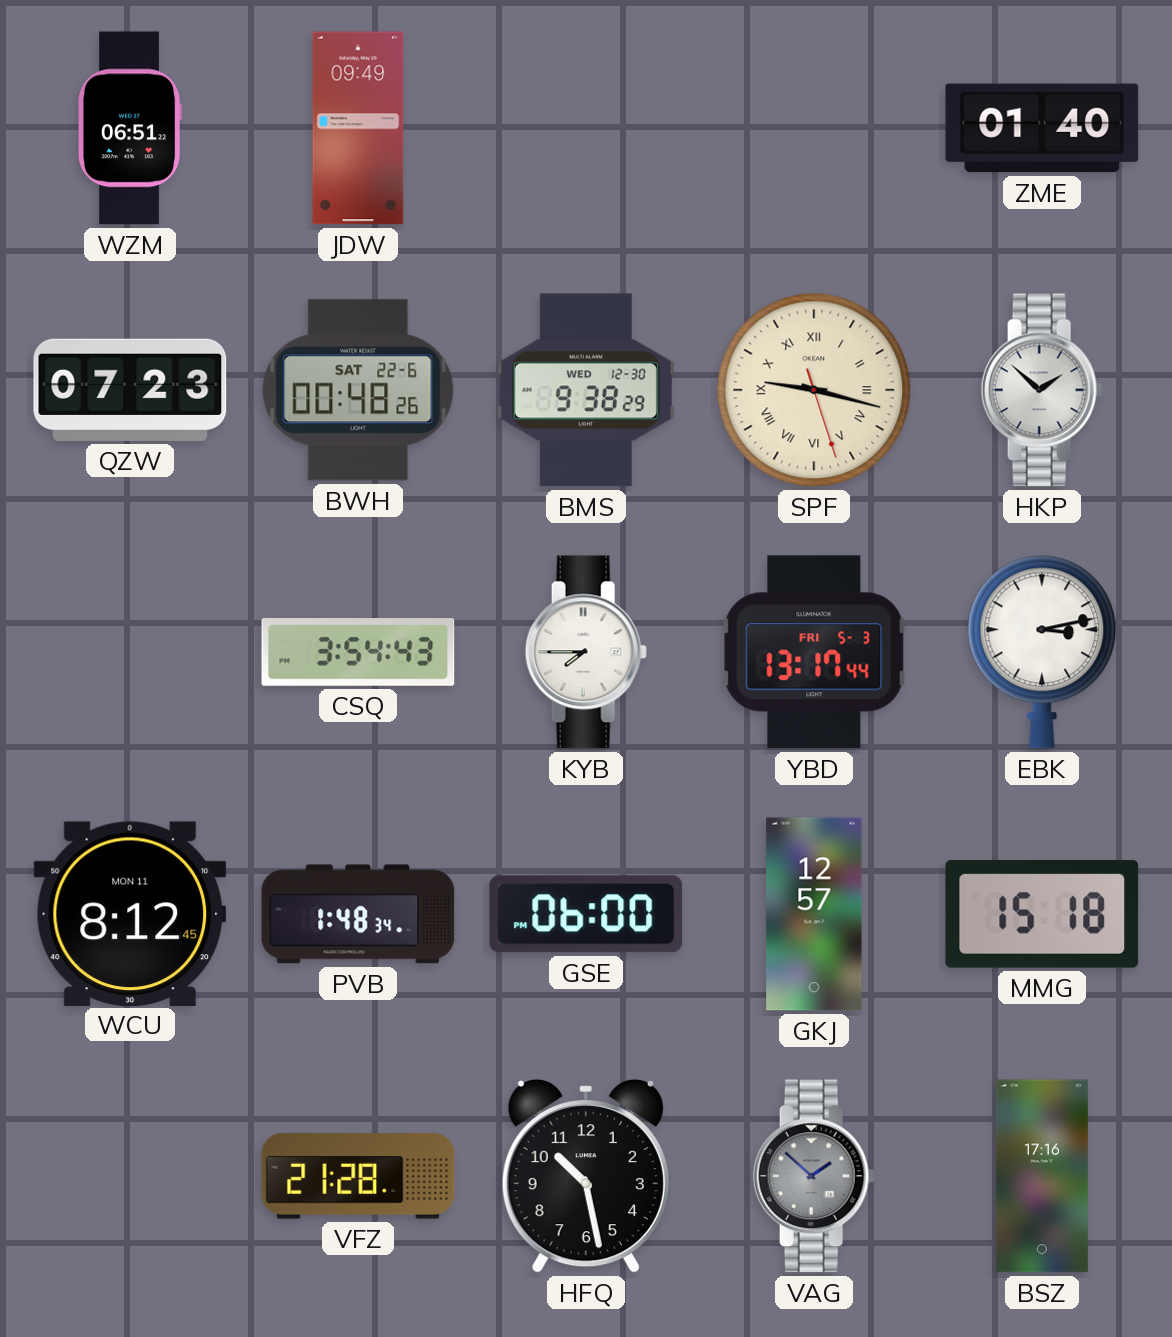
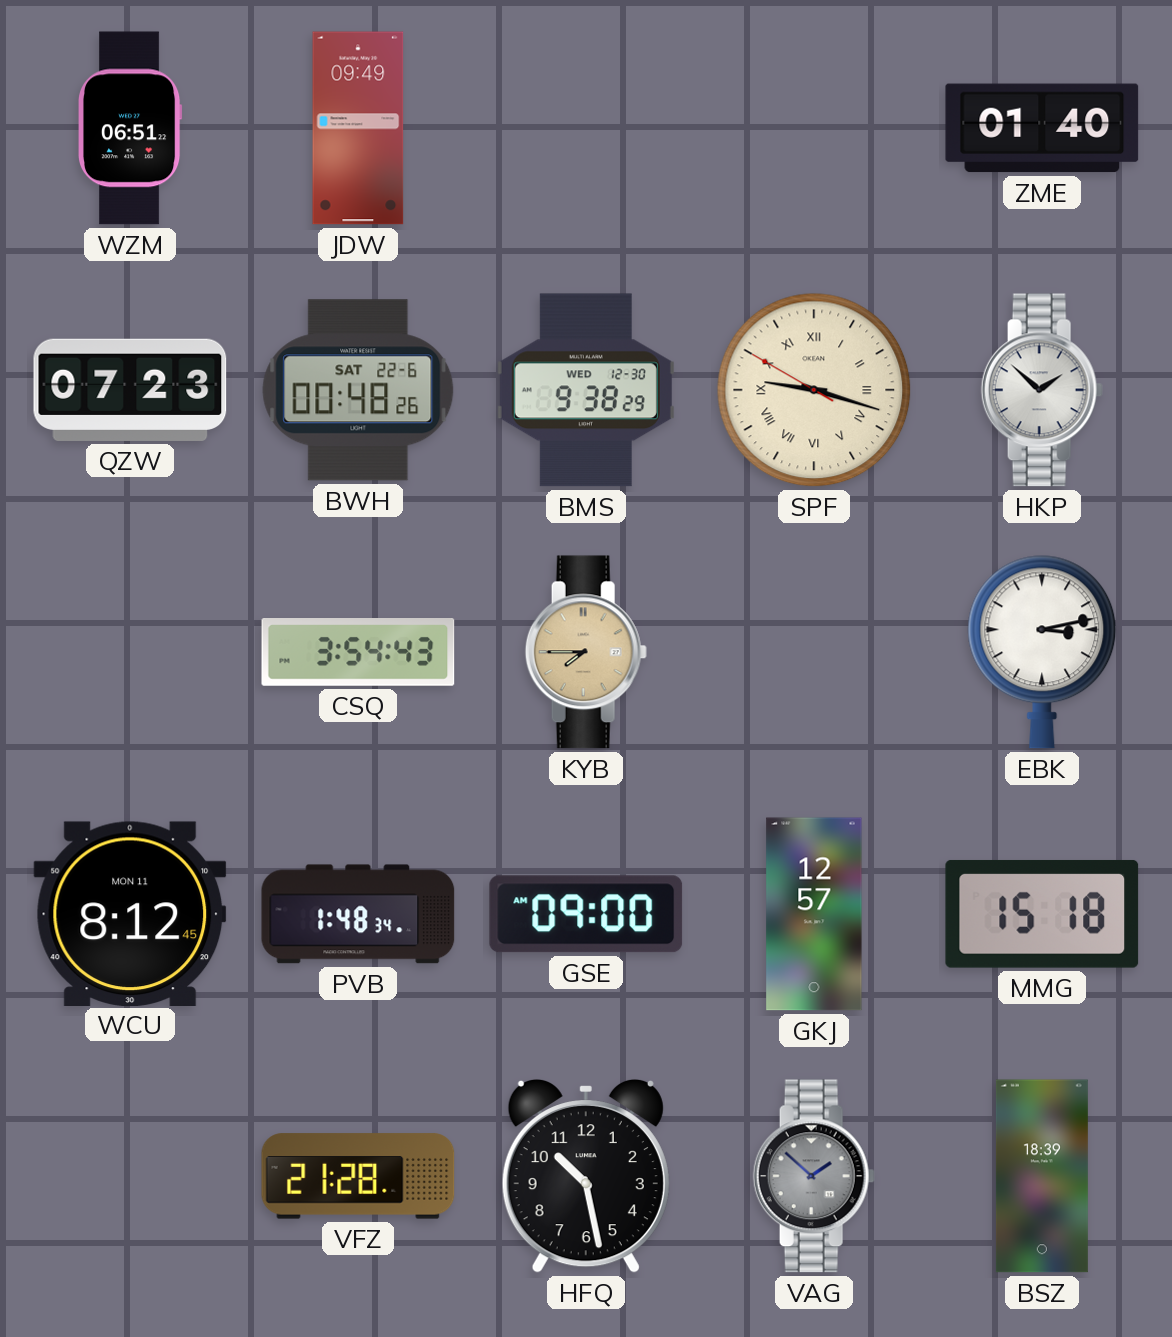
SPF: 9:17:27 -> 9:17:50
KYB dial: white -> champagne
YBD: 13:17 -> none
GSE: 06:00 -> 09:00
BSZ: 17:16 -> 18:39
